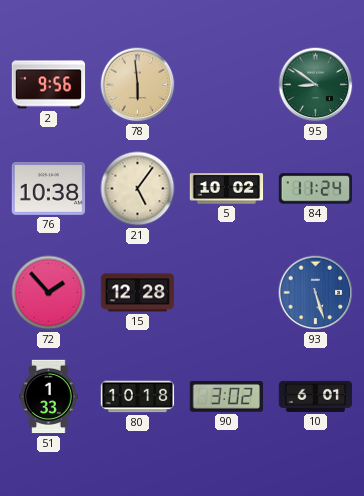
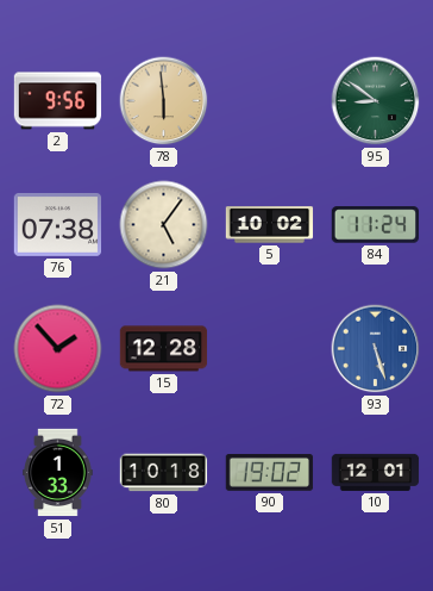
76: 10:38 -> 07:38
90: 3:02 -> 19:02
10: 6:01 -> 12:01
